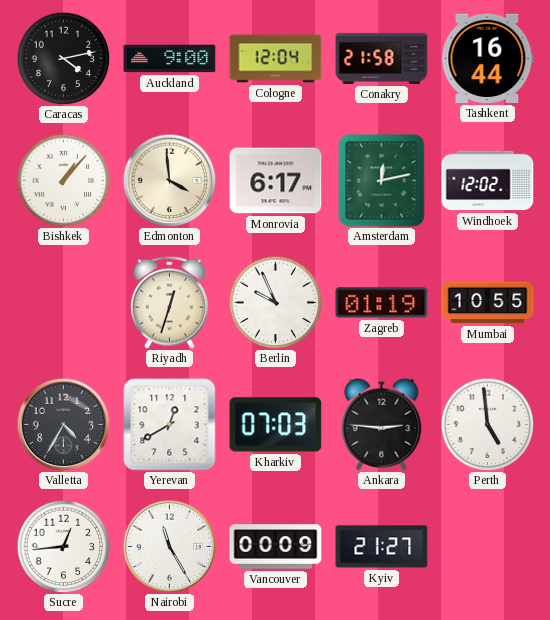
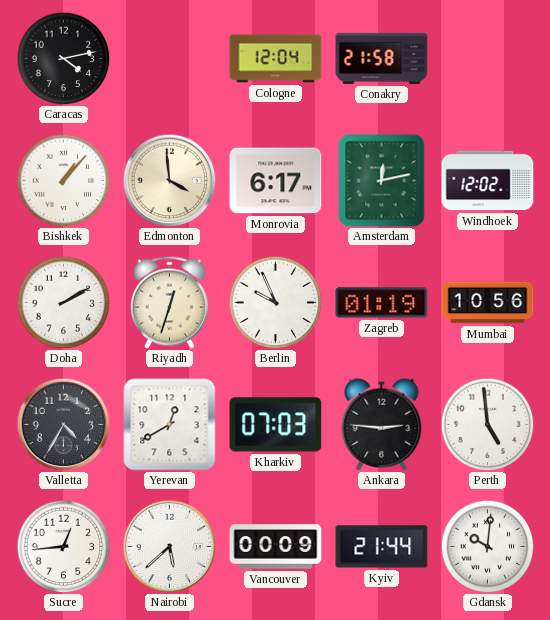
Auckland: 9:00 -> none
Tashkent: 16:44 -> none
Doha: none -> 2:10
Mumbai: 10:55 -> 10:56
Nairobi: 11:25 -> 5:38
Kyiv: 21:27 -> 21:44
Gdansk: none -> 10:01
